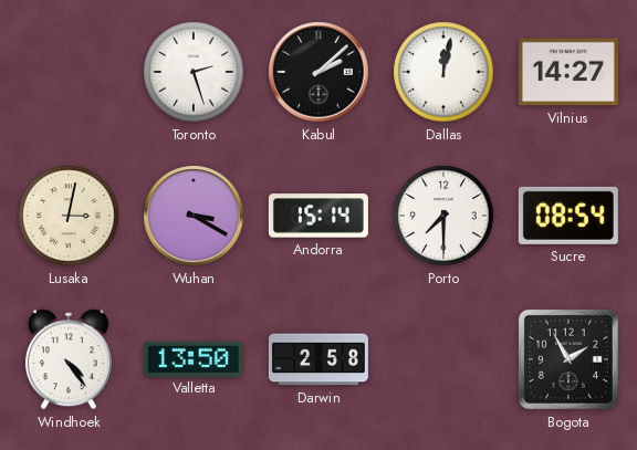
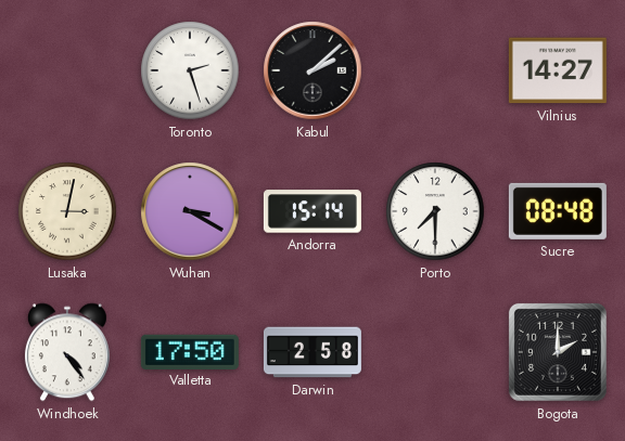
Dallas: 12:02 -> none
Sucre: 08:54 -> 08:48
Valletta: 13:50 -> 17:50
Bogota: 1:55 -> 2:00
